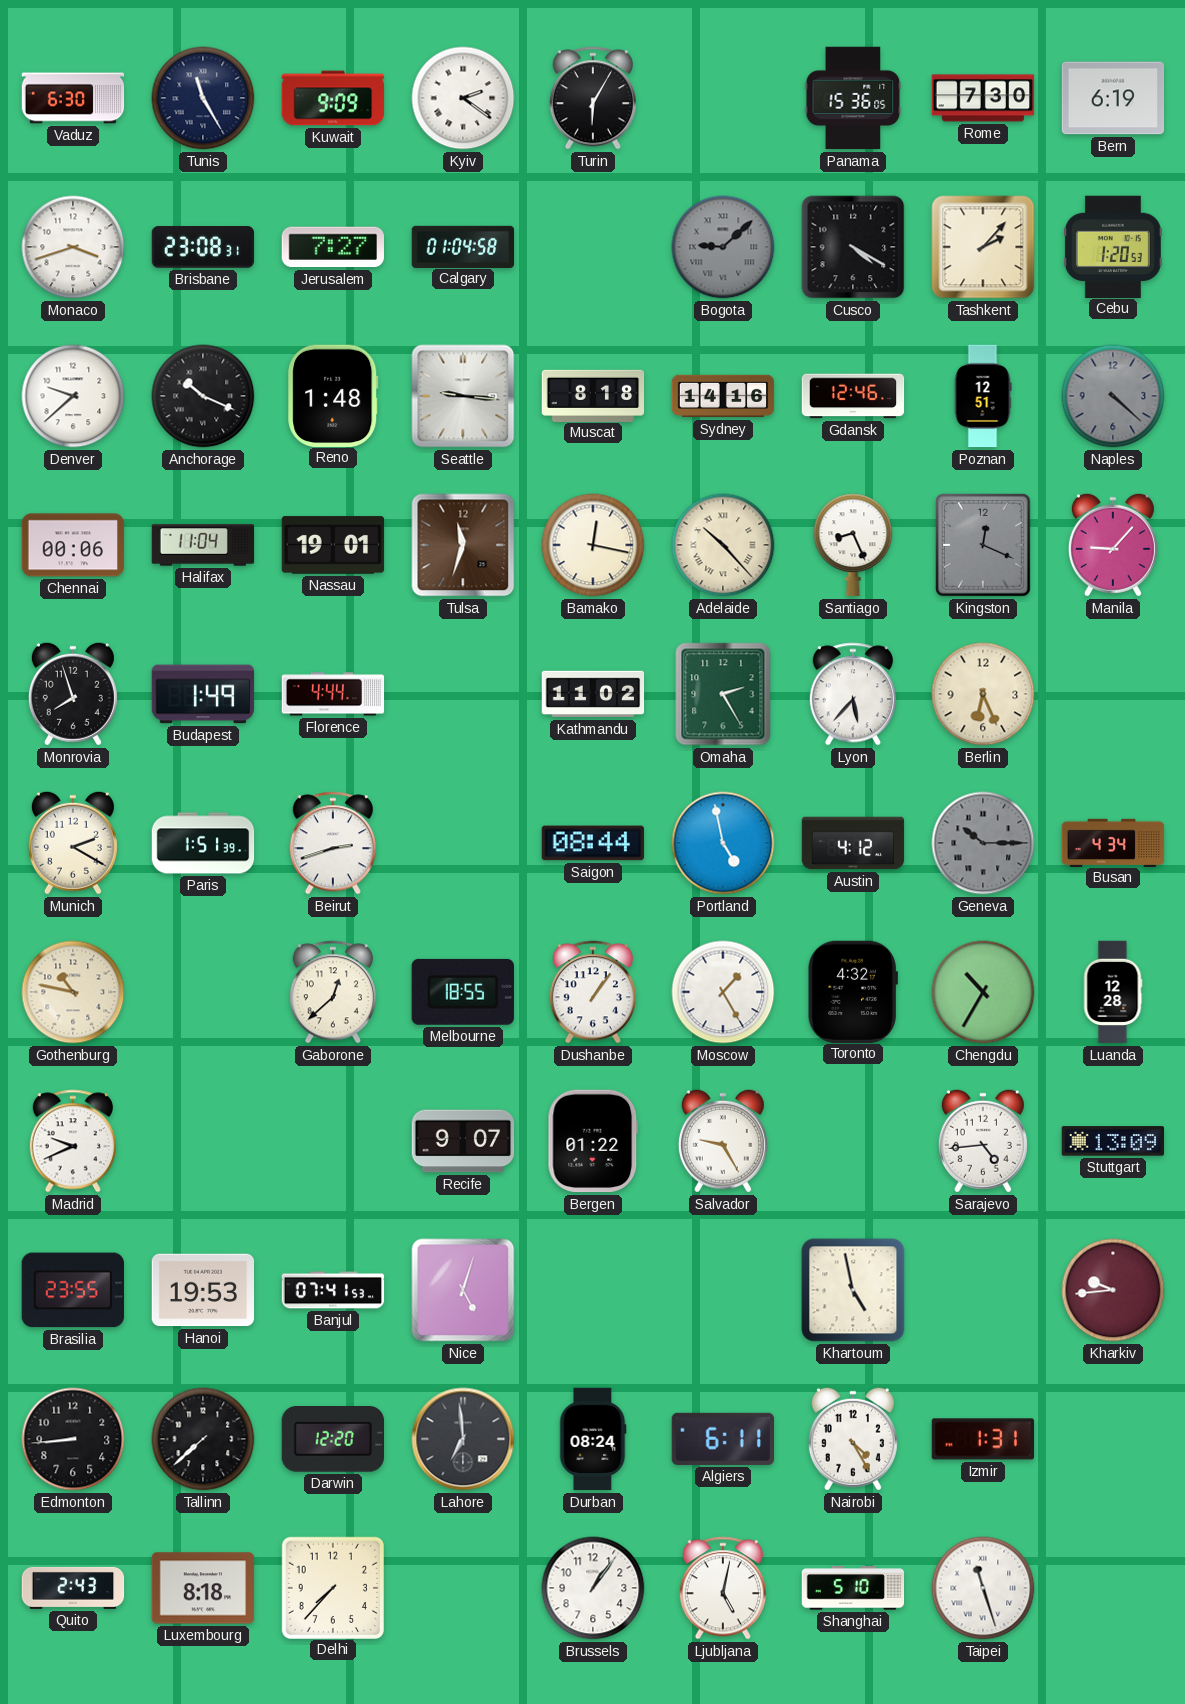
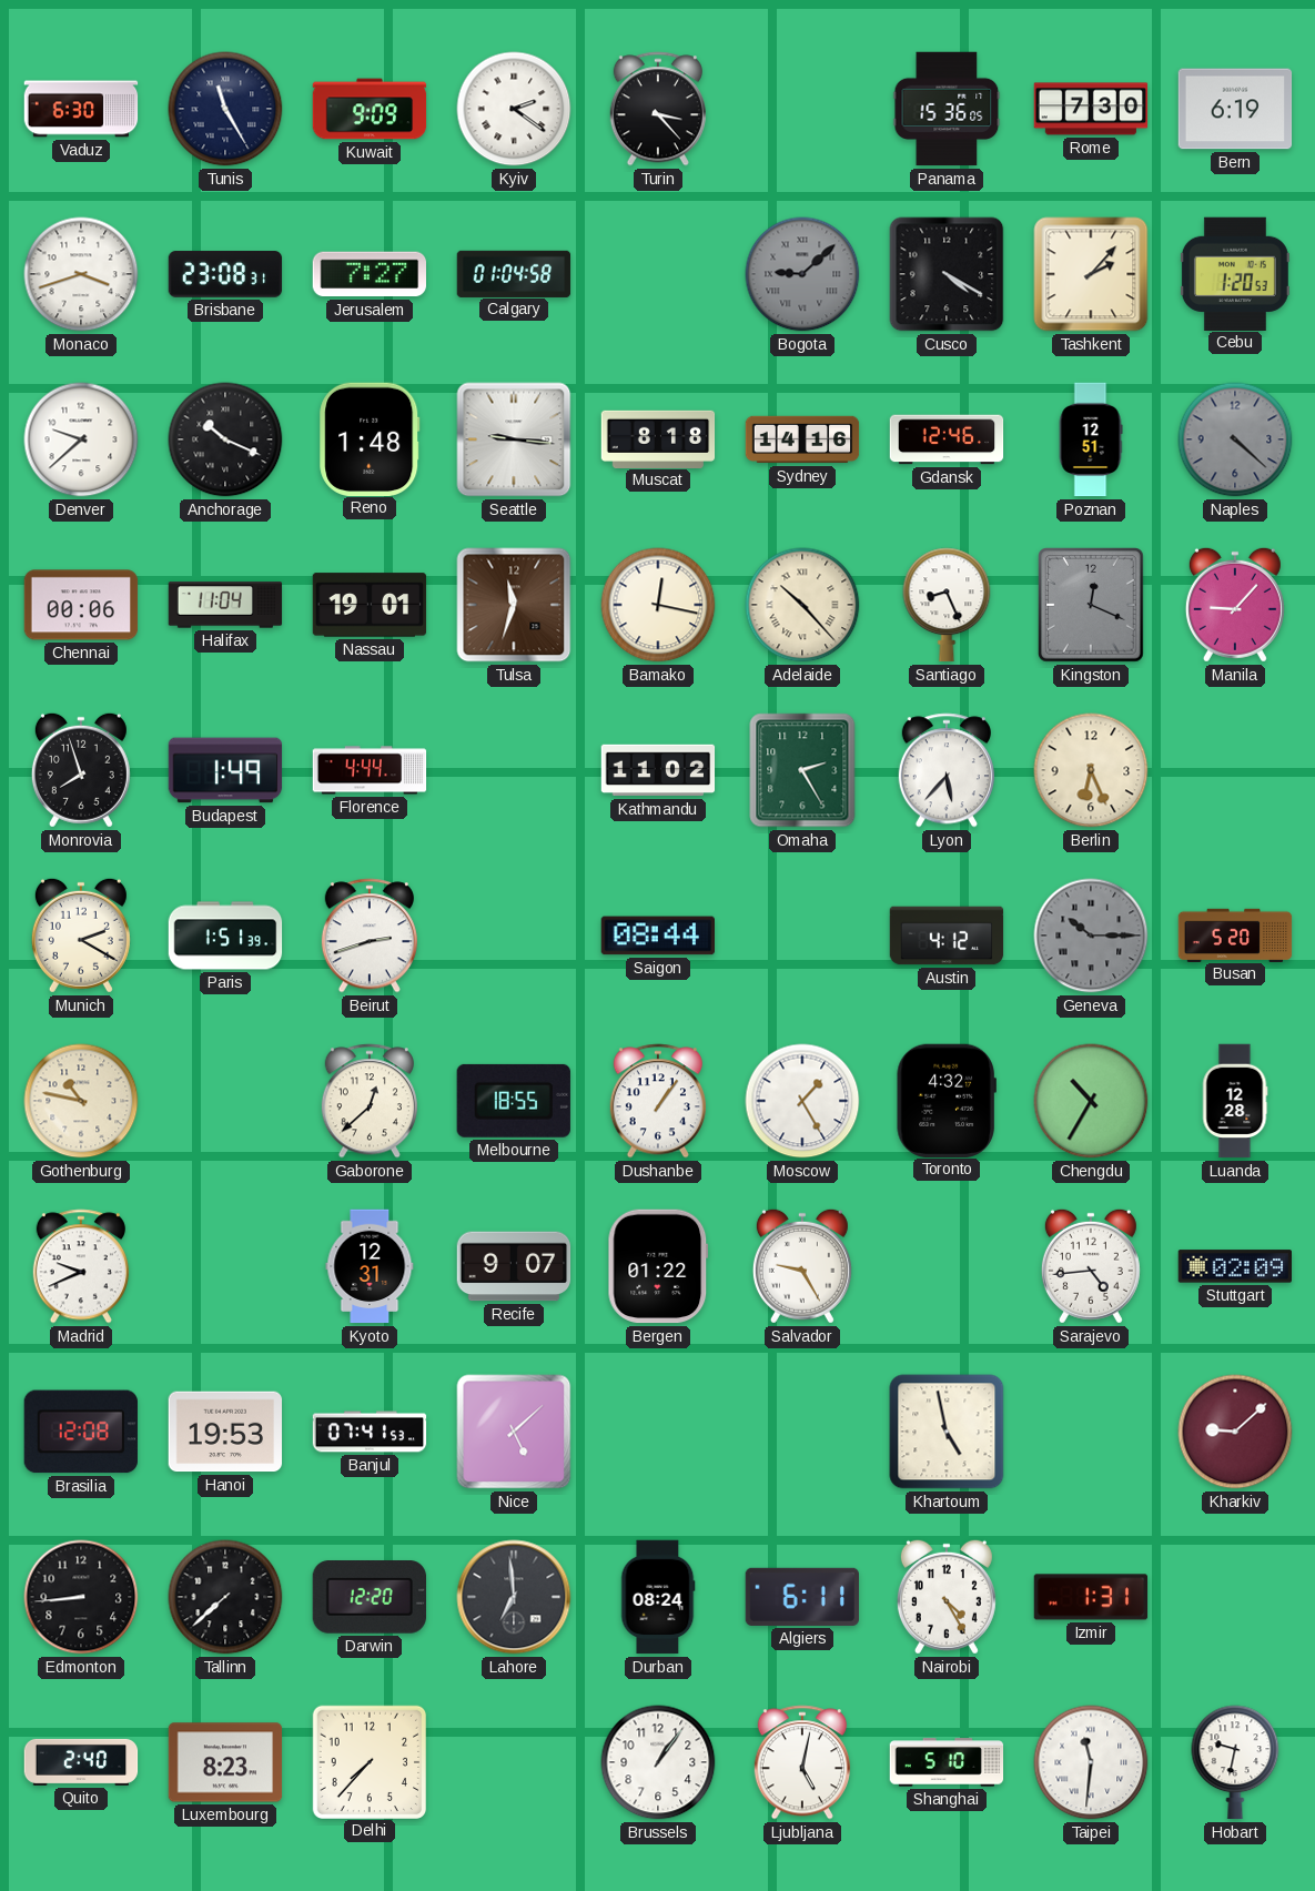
Turin: 6:05 -> 3:23
Portland: 4:58 -> none
Busan: 4:34 -> 5:20
Kyoto: none -> 12:31
Stuttgart: 13:09 -> 02:09
Brasilia: 23:55 -> 12:08
Nice: 5:03 -> 5:08
Kharkiv: 9:44 -> 9:08
Quito: 2:43 -> 2:40
Luxembourg: 8:18 -> 8:23
Taipei: 11:27 -> 11:31
Hobart: none -> 9:32
